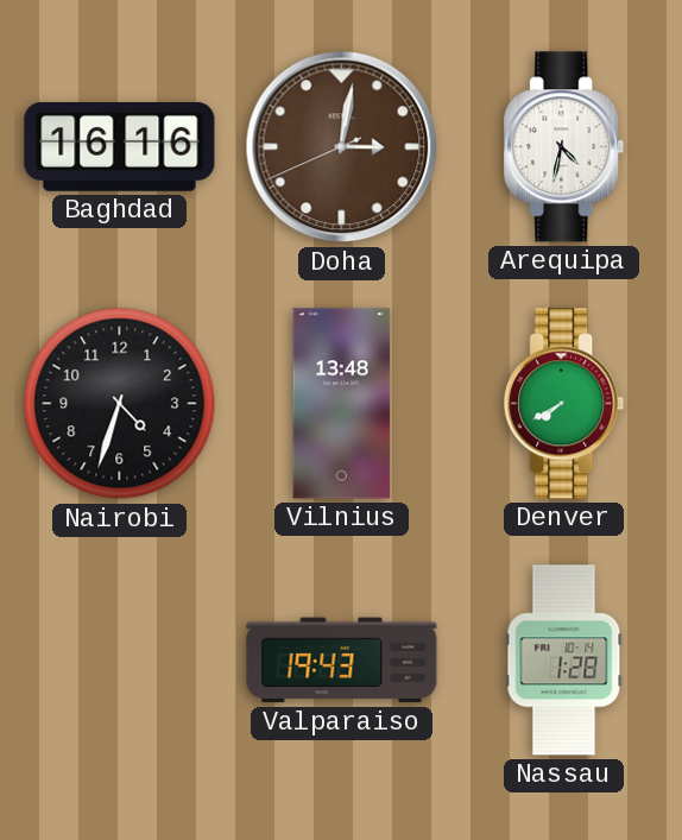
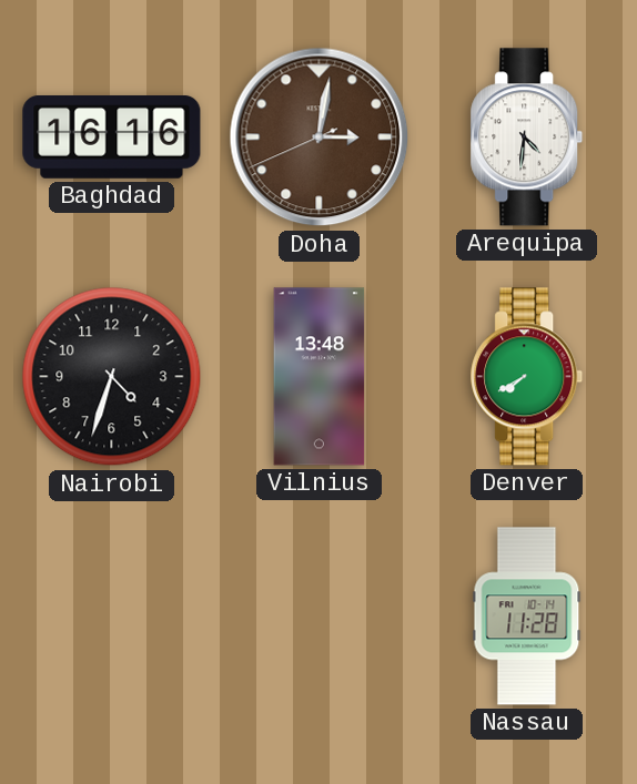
Arequipa: 4:32 -> 4:31
Valparaiso: 19:43 -> none
Nassau: 1:28 -> 11:28
